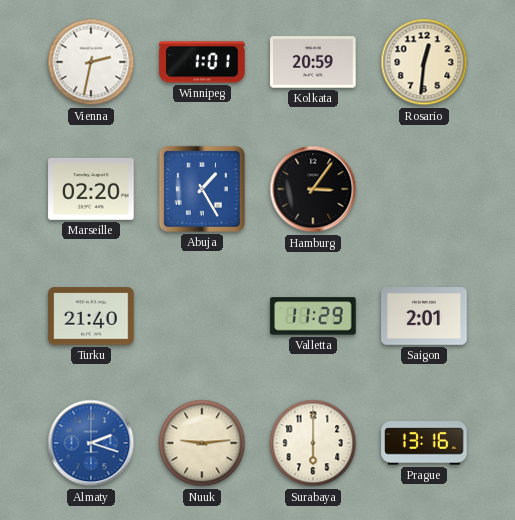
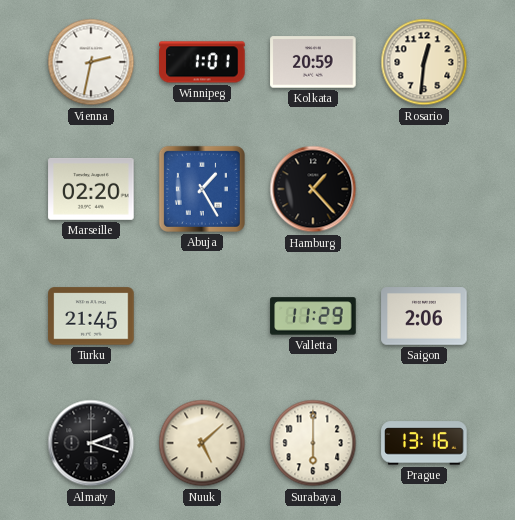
Hamburg: 3:06 -> 1:23
Turku: 21:40 -> 21:45
Saigon: 2:01 -> 2:06
Almaty dial: blue -> black
Nuuk: 9:14 -> 5:08
